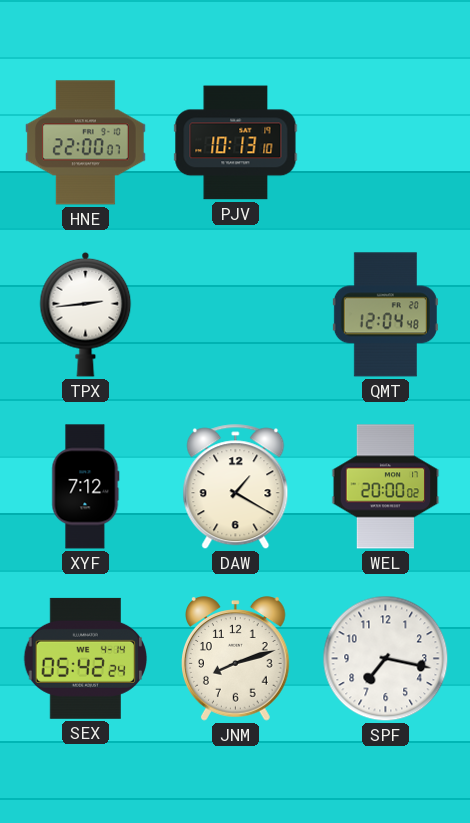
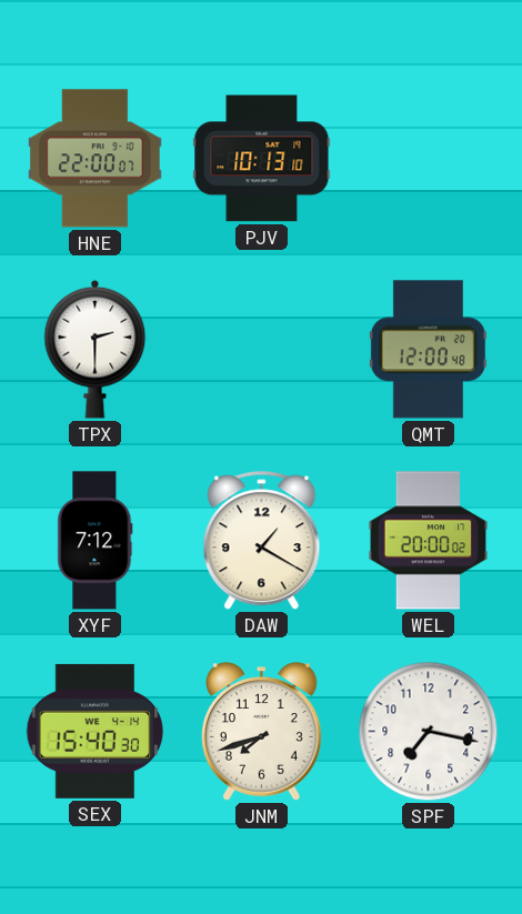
TPX: 2:44 -> 2:30
QMT: 12:04 -> 12:00
SEX: 05:42 -> 15:40
JNM: 8:12 -> 7:42
